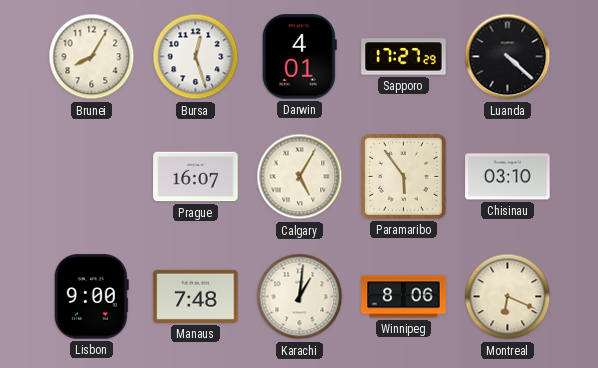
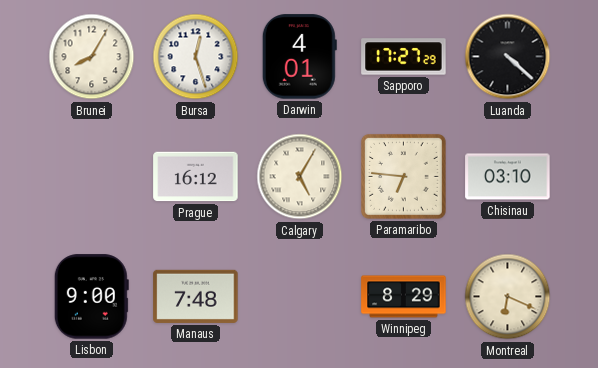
Prague: 16:07 -> 16:12
Paramaribo: 5:54 -> 6:46
Karachi: 1:01 -> none
Winnipeg: 8:06 -> 8:29
